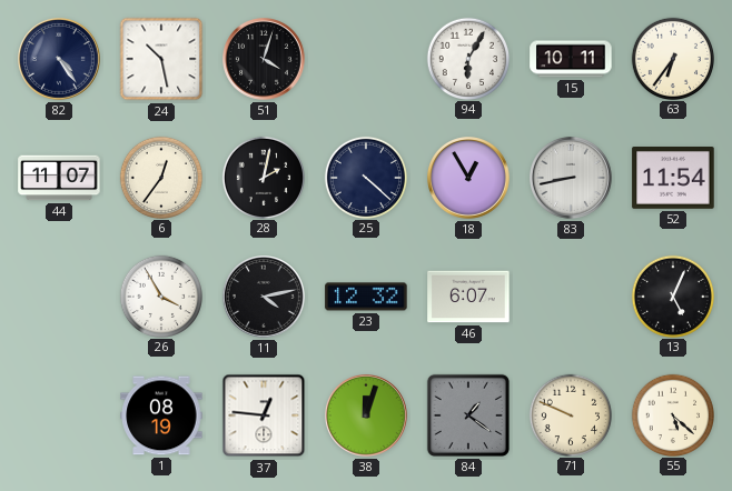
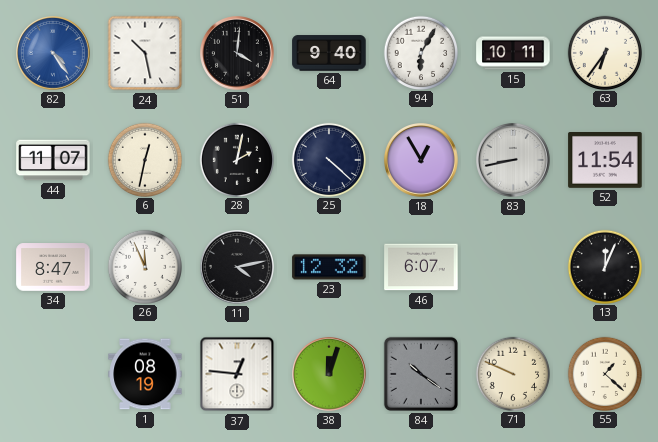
82 dial: navy -> blue
51: 4:03 -> 4:01
64: none -> 9:40
6: 12:36 -> 12:32
34: none -> 8:47
26: 3:55 -> 11:56
13: 5:04 -> 12:04
84: 1:21 -> 10:21
55: 5:22 -> 1:22
